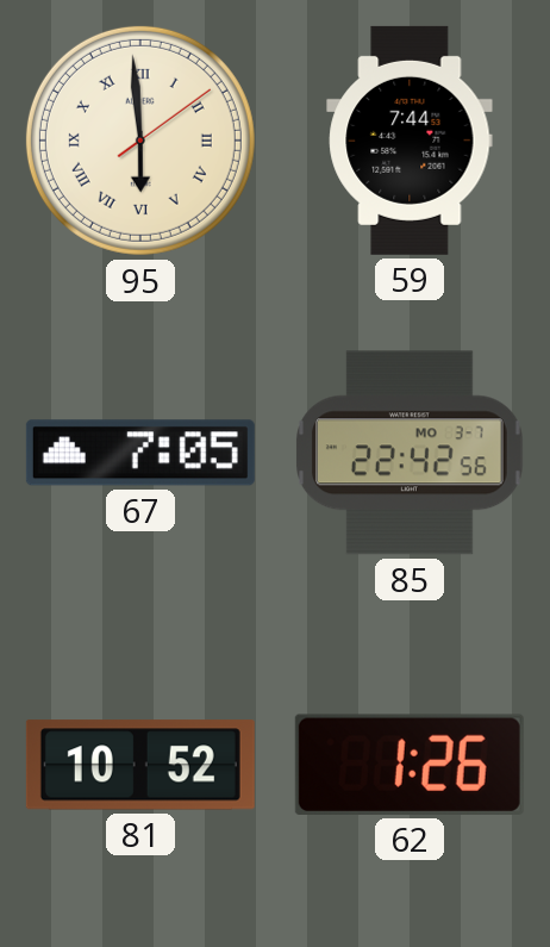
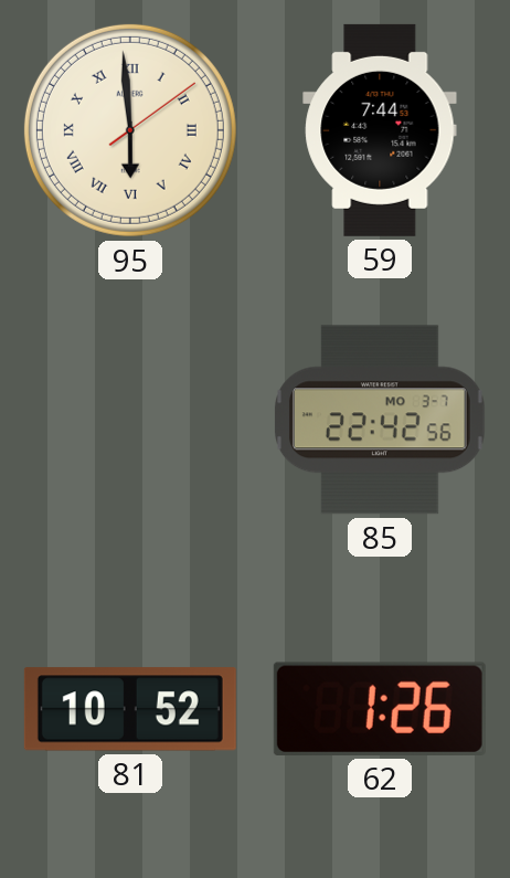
67: 7:05 -> none
